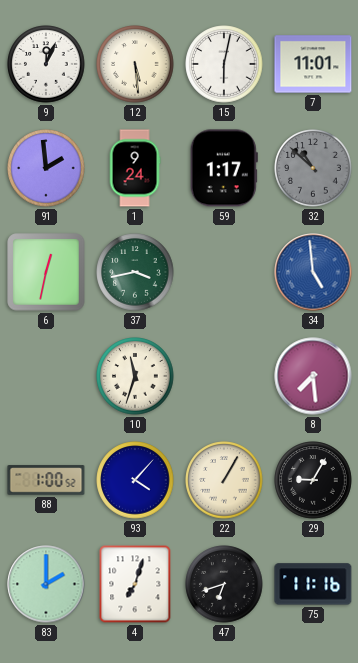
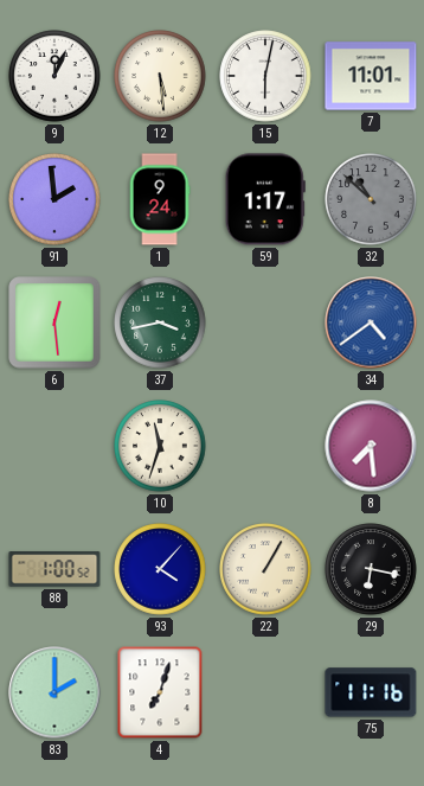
6: 12:32 -> 12:29
34: 4:59 -> 4:39
29: 9:05 -> 6:17
47: 6:42 -> none
